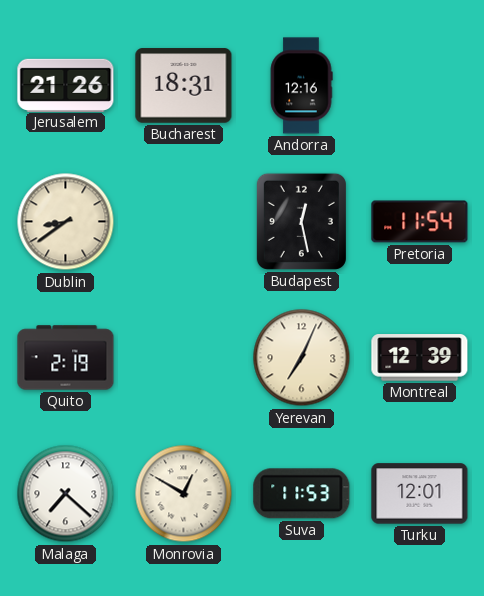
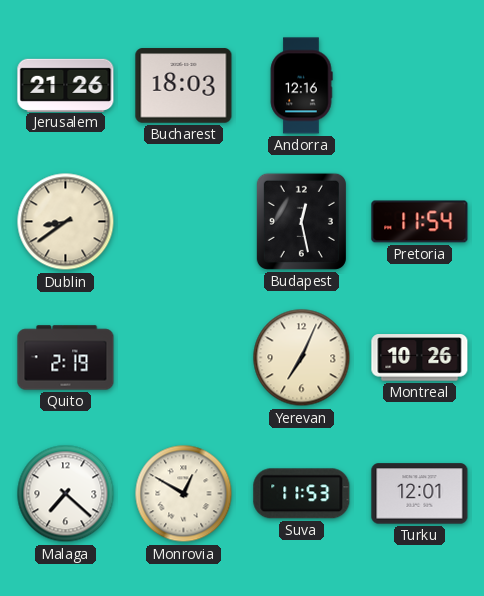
Bucharest: 18:31 -> 18:03
Montreal: 12:39 -> 10:26
